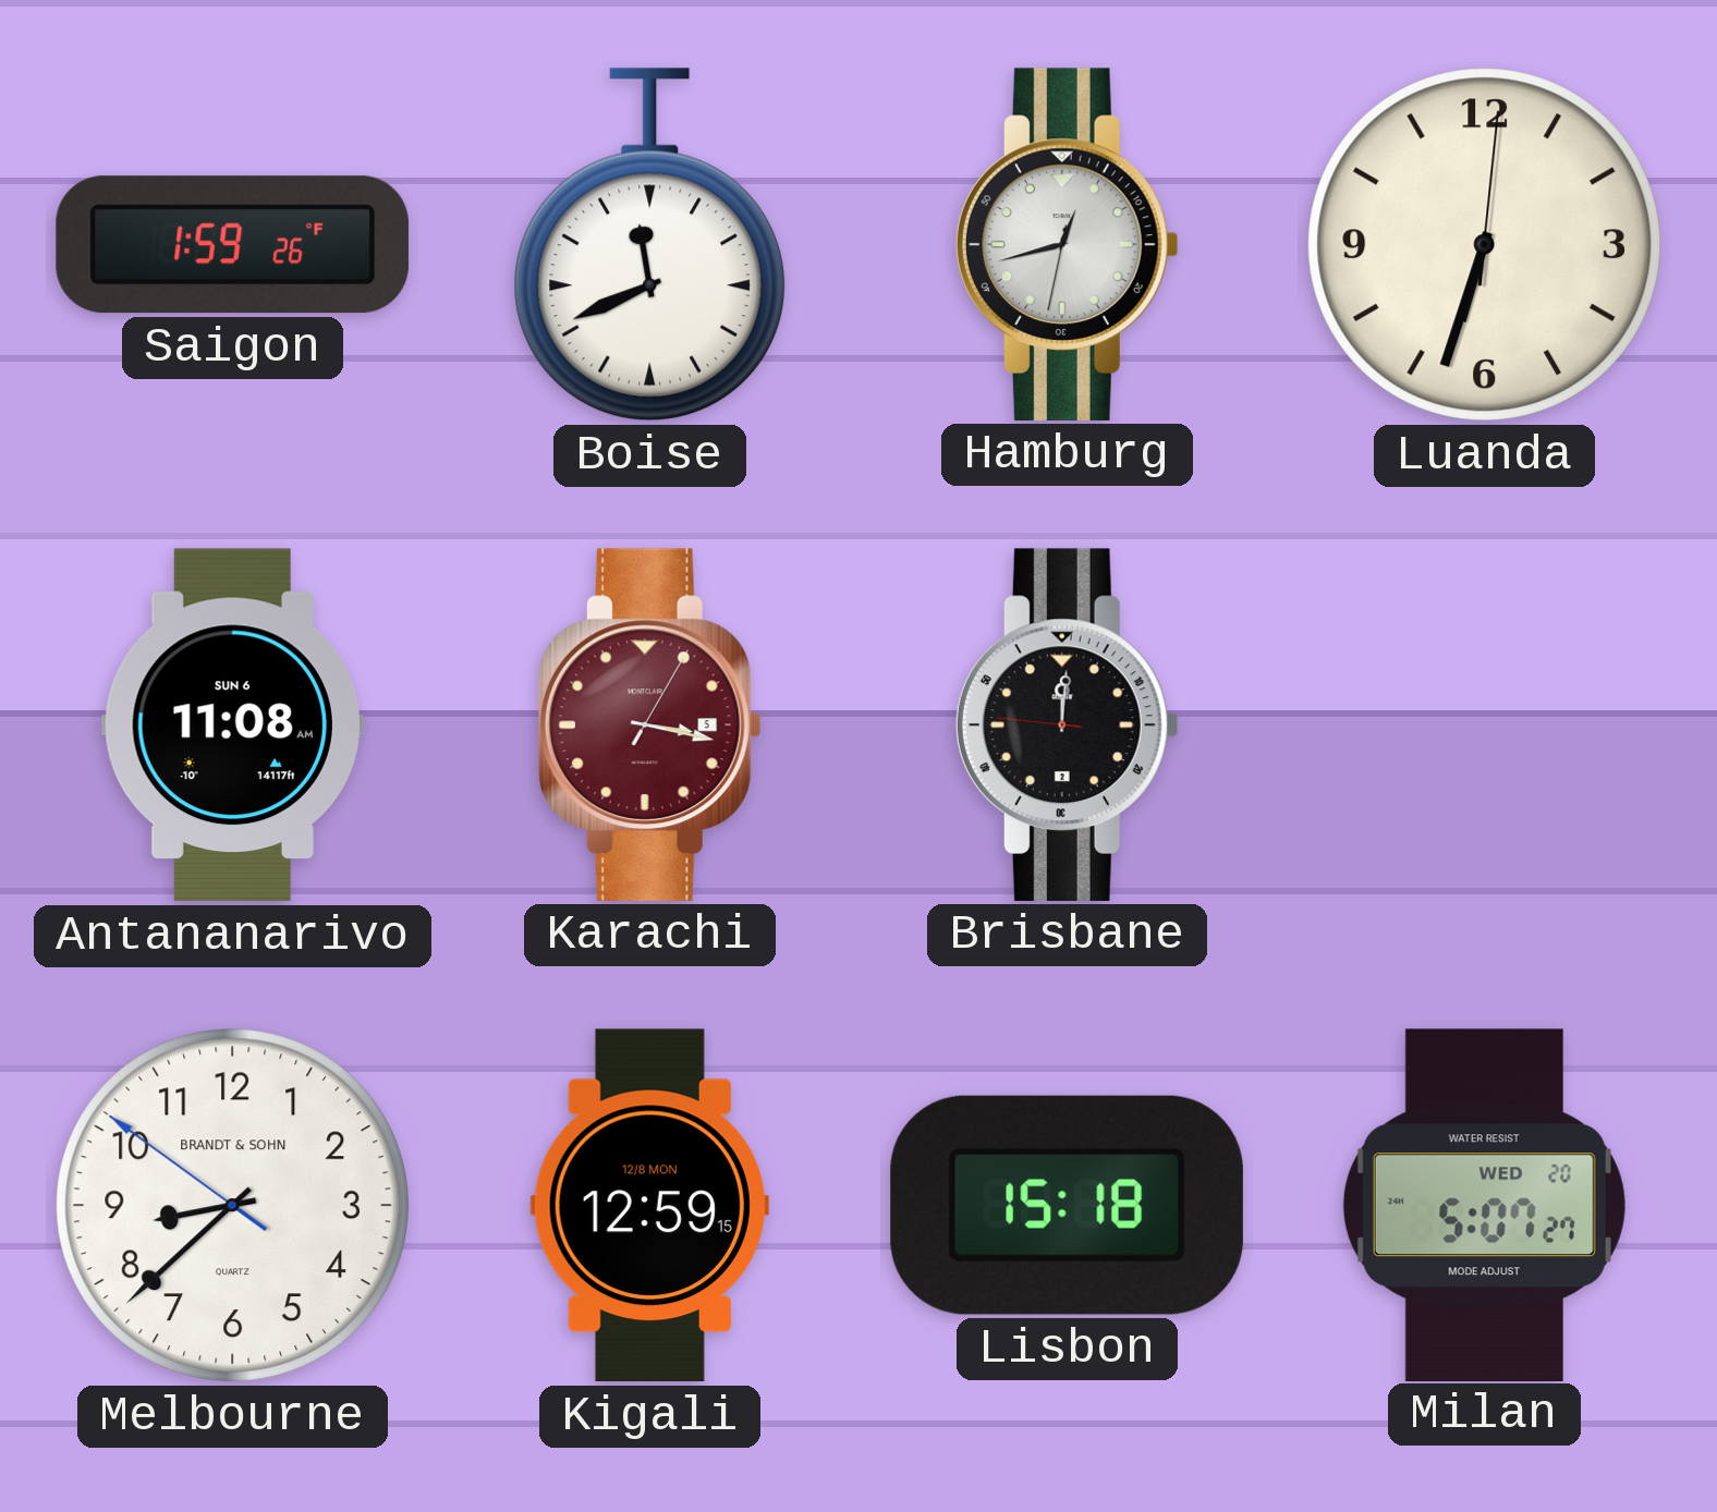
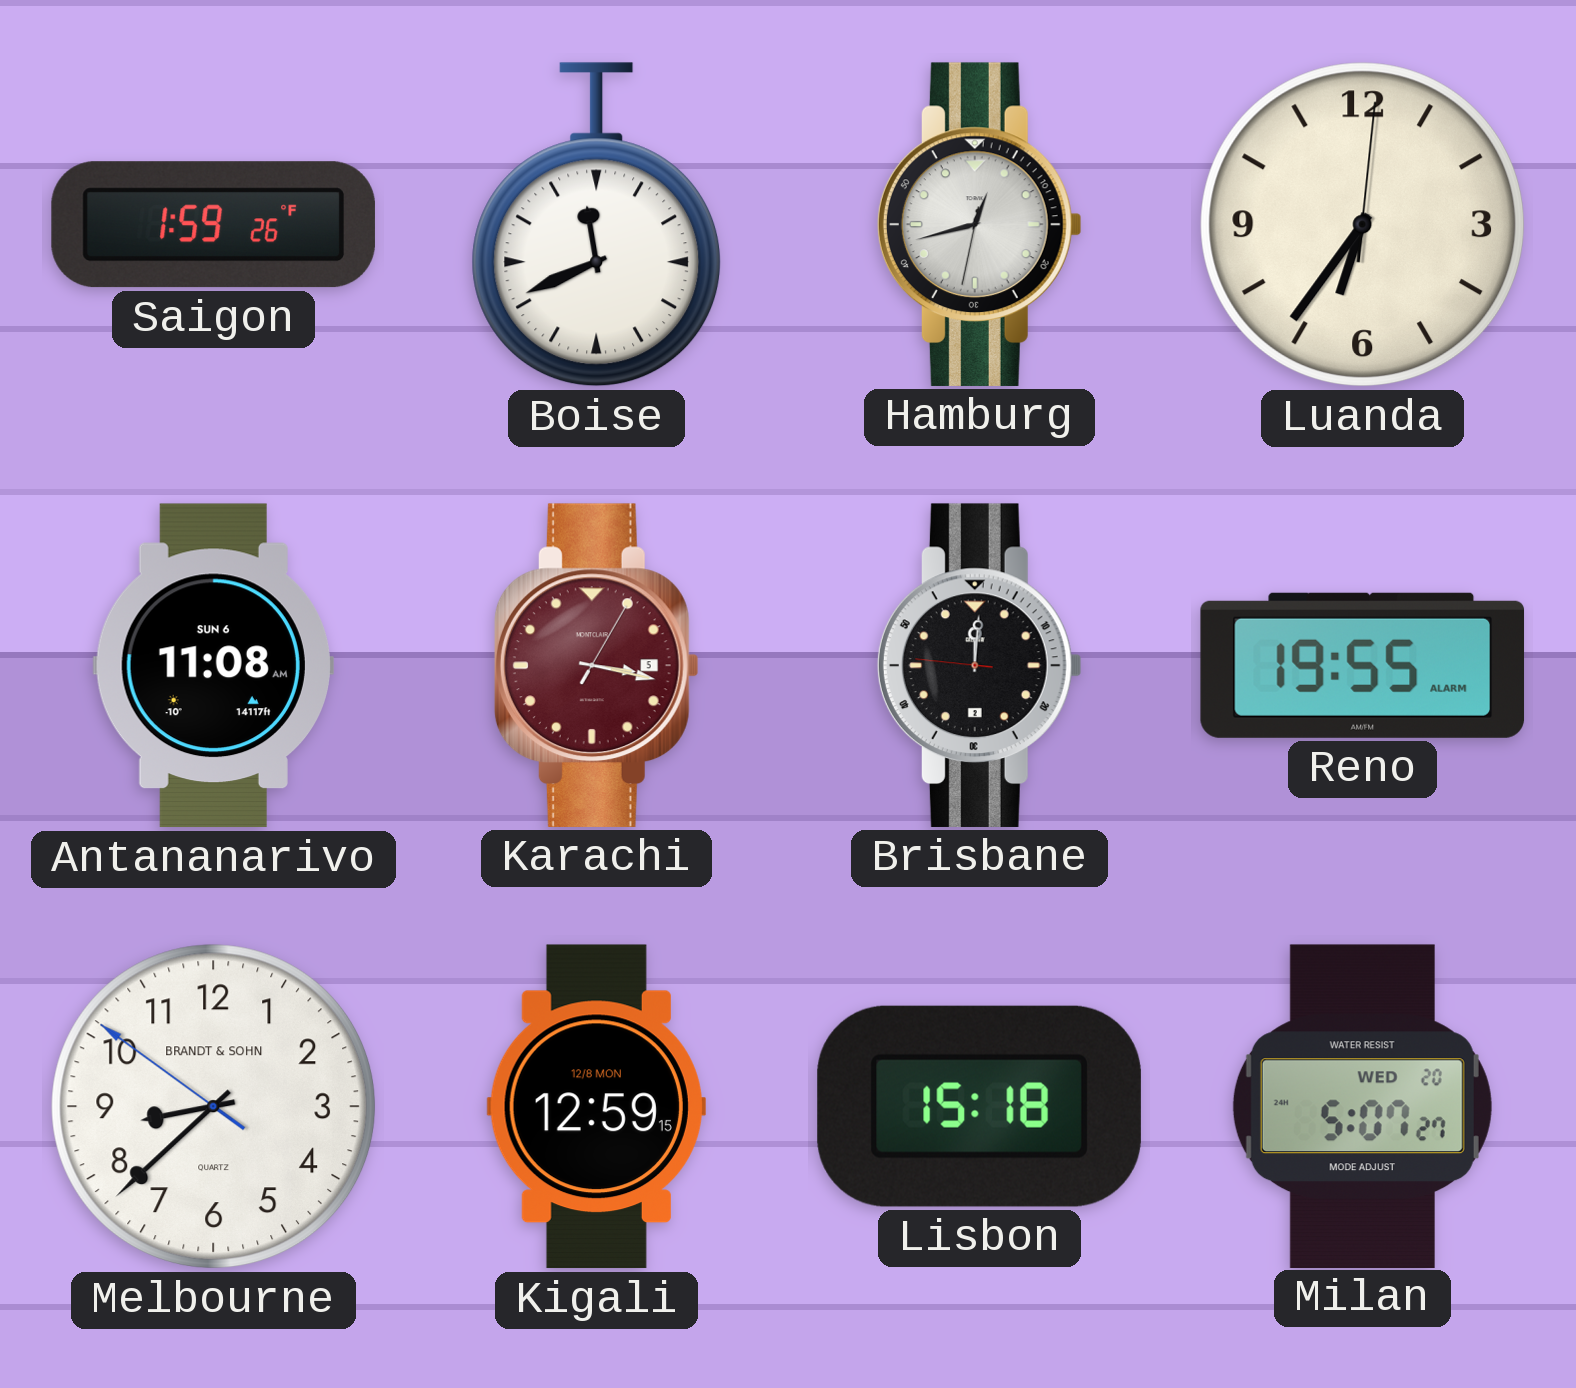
Luanda: 6:33 -> 6:36
Reno: none -> 19:55
